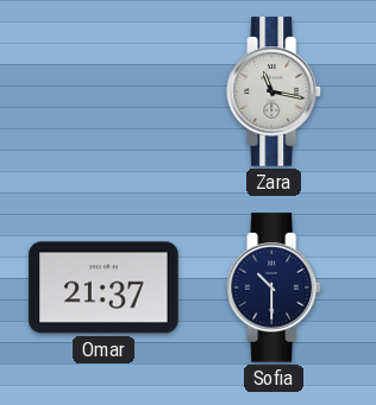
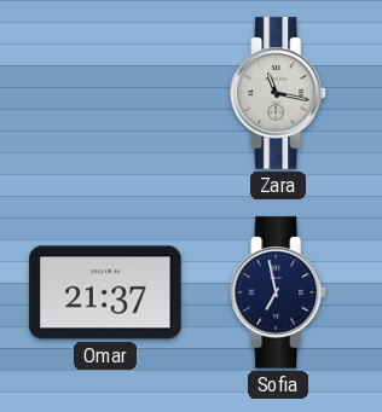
Sofia: 10:30 -> 6:58
